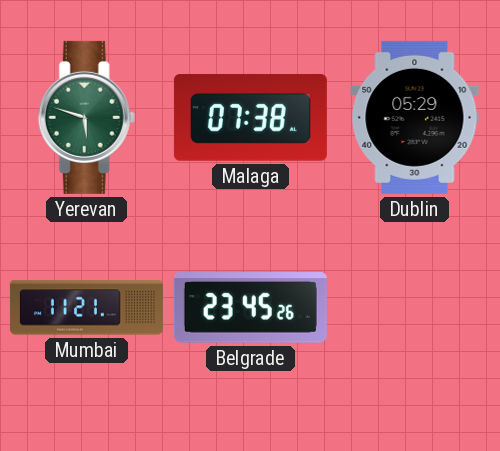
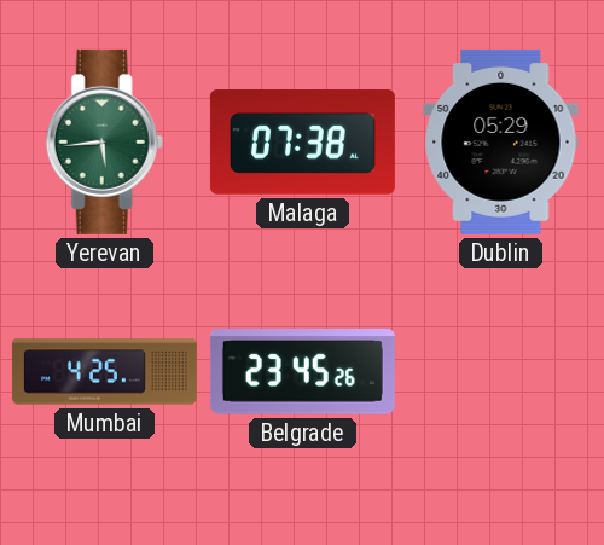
Yerevan: 5:48 -> 5:44
Mumbai: 11:21 -> 4:25
